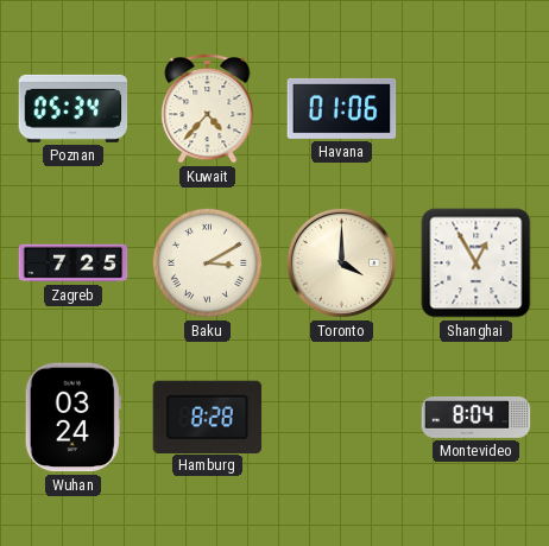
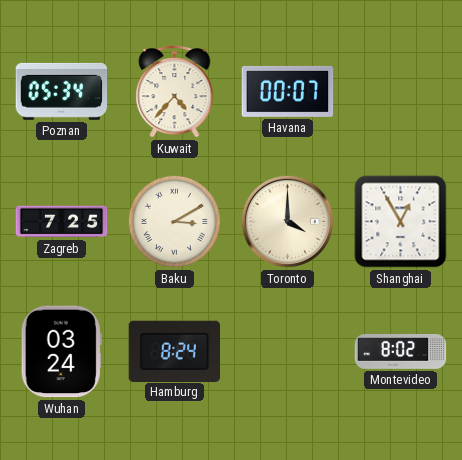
Havana: 01:06 -> 00:07
Hamburg: 8:28 -> 8:24
Montevideo: 8:04 -> 8:02
